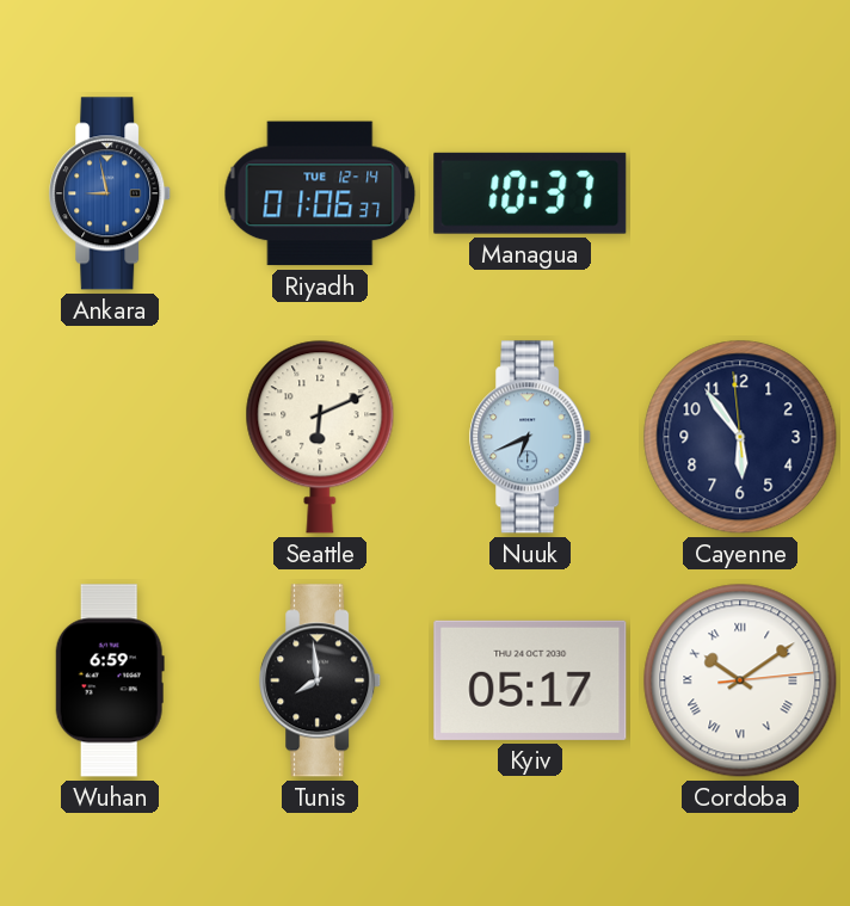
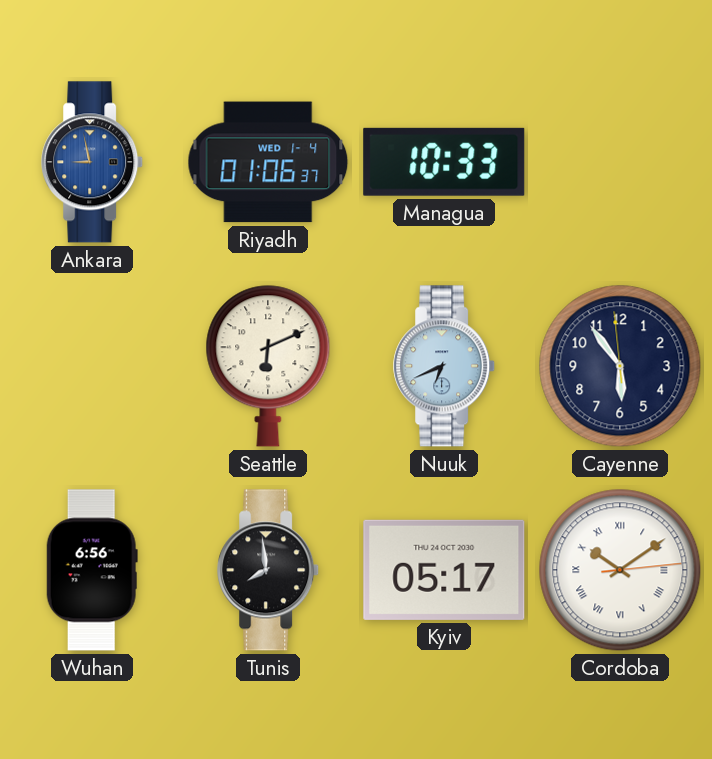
Riyadh date: TUE 12-14 -> WED 1-4
Managua: 10:37 -> 10:33
Wuhan: 6:59 -> 6:56
